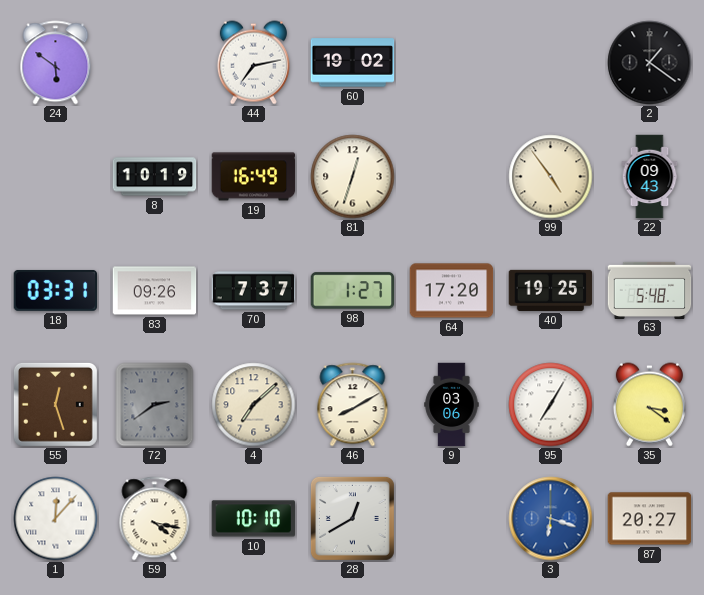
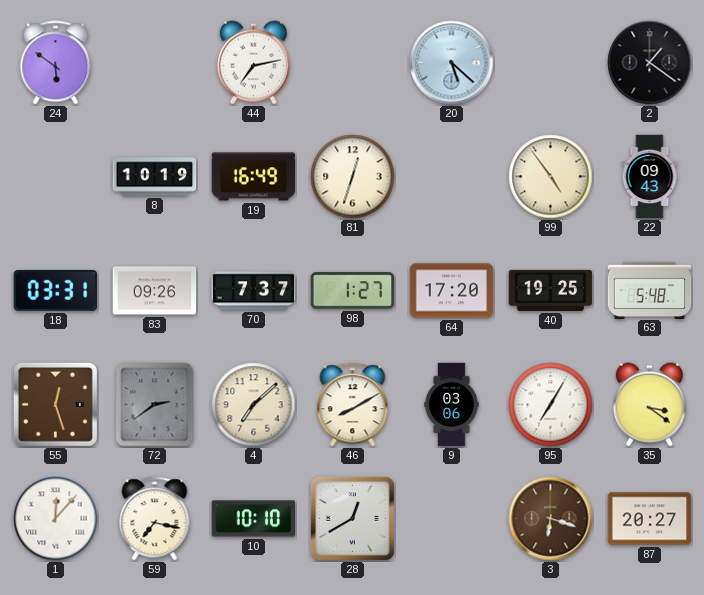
60: 19:02 -> none
20: none -> 5:22
59: 4:17 -> 7:17
3 dial: blue -> brown
